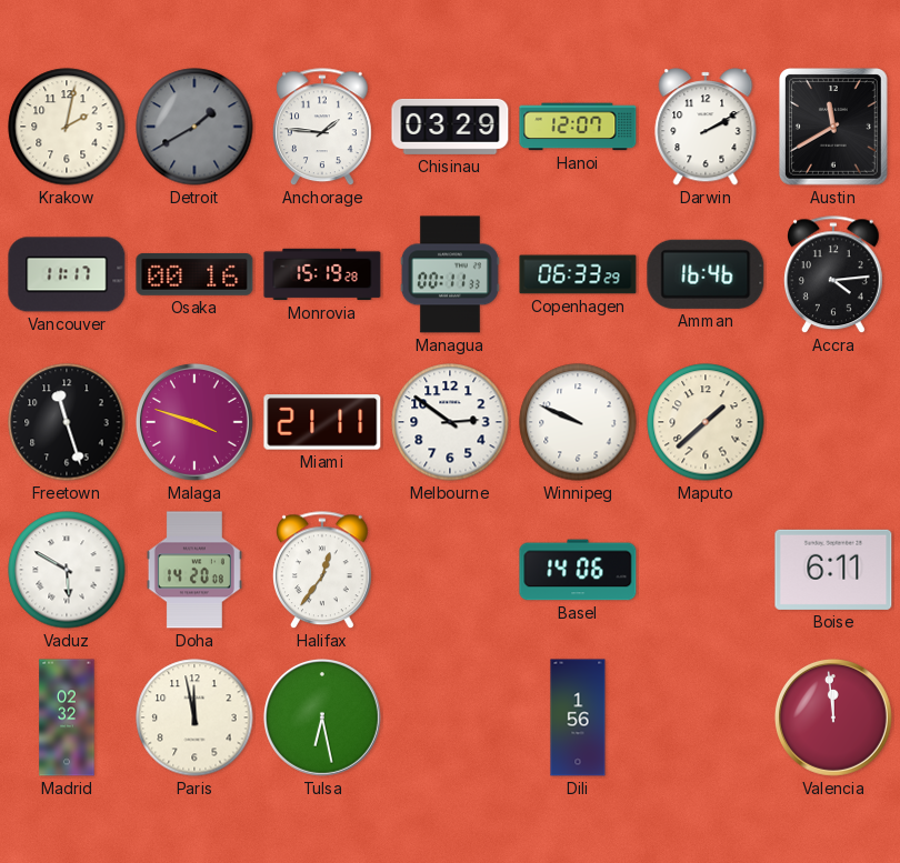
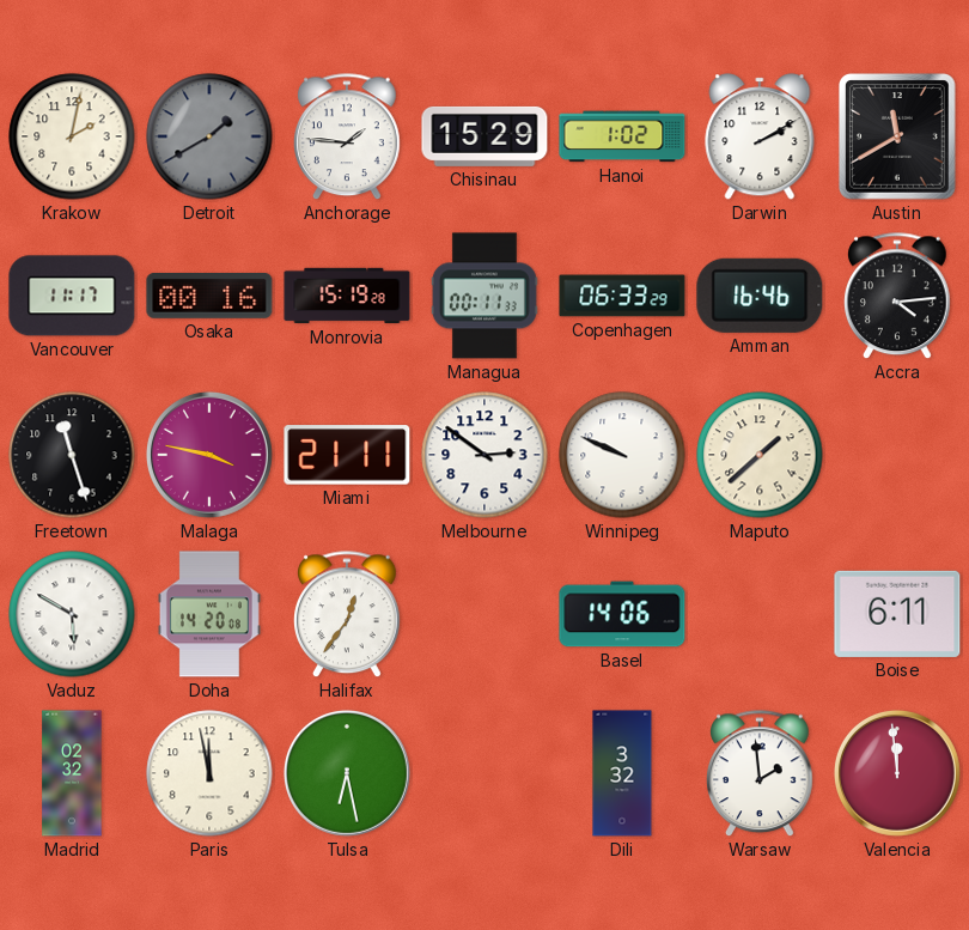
Chisinau: 03:29 -> 15:29
Hanoi: 12:07 -> 1:02
Malaga: 3:48 -> 3:47
Dili: 1:56 -> 3:32
Warsaw: none -> 1:59
